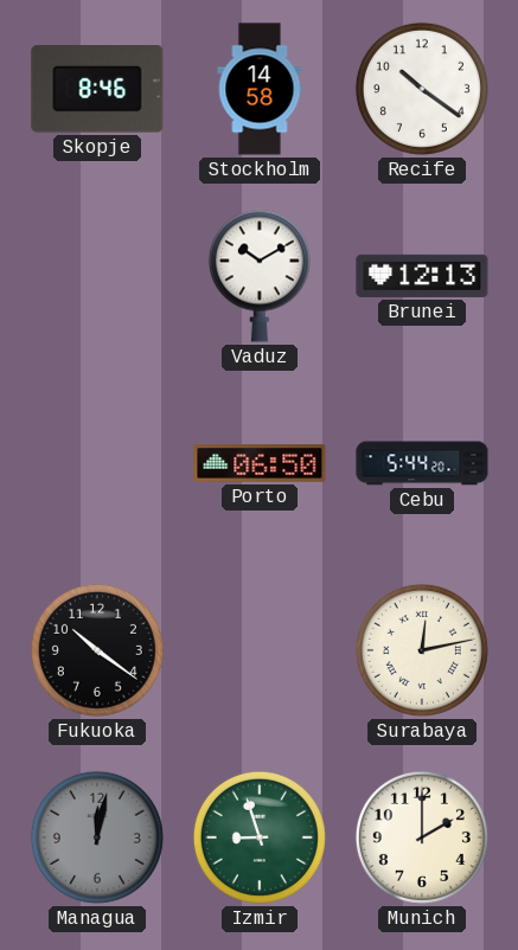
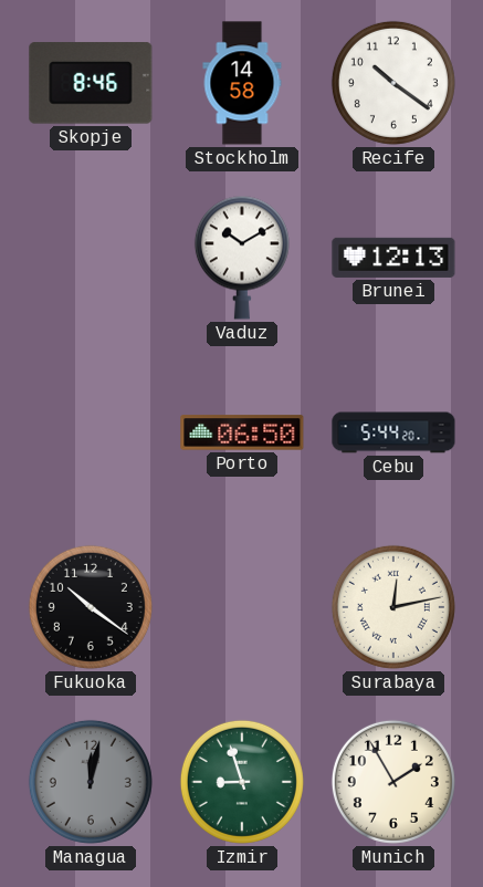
Munich: 2:00 -> 1:55
